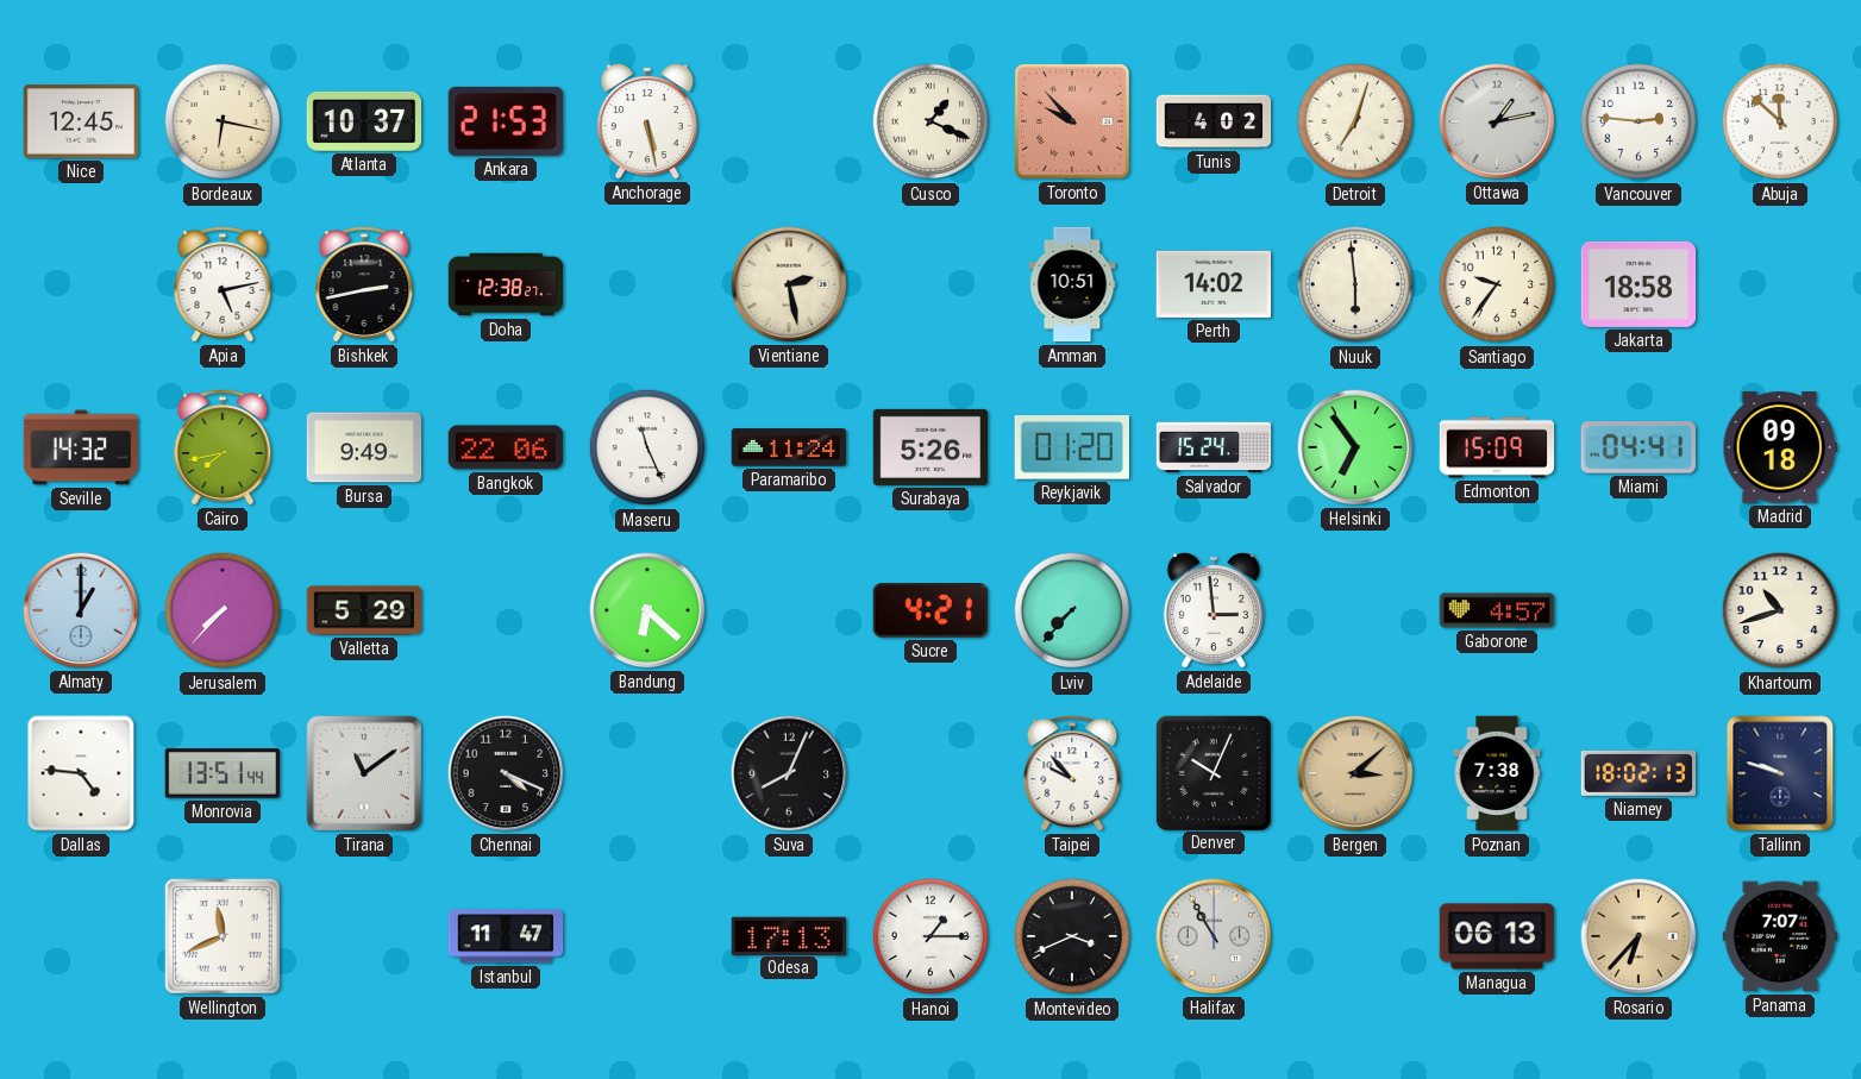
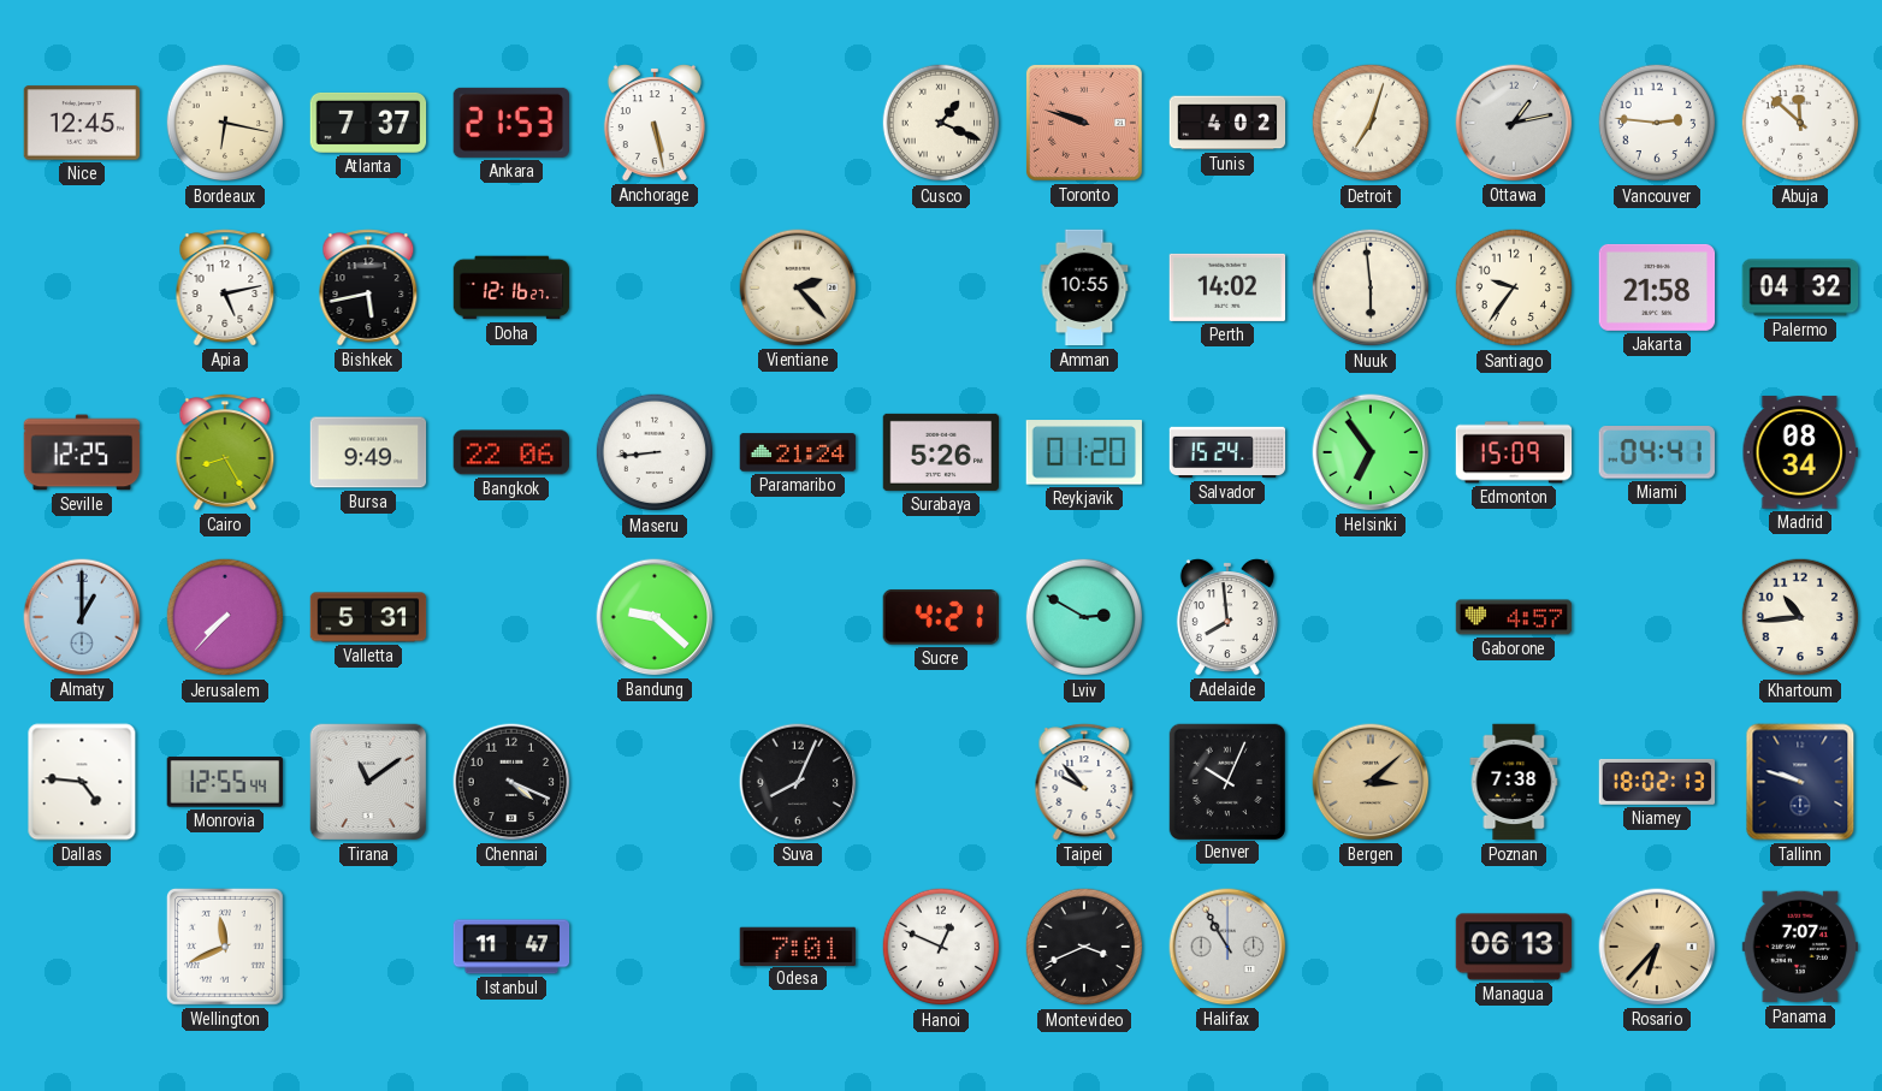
Atlanta: 10:37 -> 7:37
Toronto: 9:53 -> 9:48
Bishkek: 2:43 -> 5:43
Doha: 12:38 -> 12:16
Vientiane: 2:28 -> 2:23
Amman: 10:51 -> 10:55
Jakarta: 18:58 -> 21:58
Palermo: none -> 04:32
Seville: 14:32 -> 12:25
Cairo: 7:43 -> 8:25
Maseru: 11:26 -> 8:44
Paramaribo: 11:24 -> 21:24
Madrid: 09:18 -> 08:34
Valletta: 5:29 -> 5:31
Bandung: 6:22 -> 9:22
Lviv: 7:37 -> 2:50
Adelaide: 2:59 -> 7:59
Khartoum: 10:42 -> 10:44
Monrovia: 13:51 -> 12:55
Odesa: 17:13 -> 7:01
Hanoi: 1:15 -> 12:49
